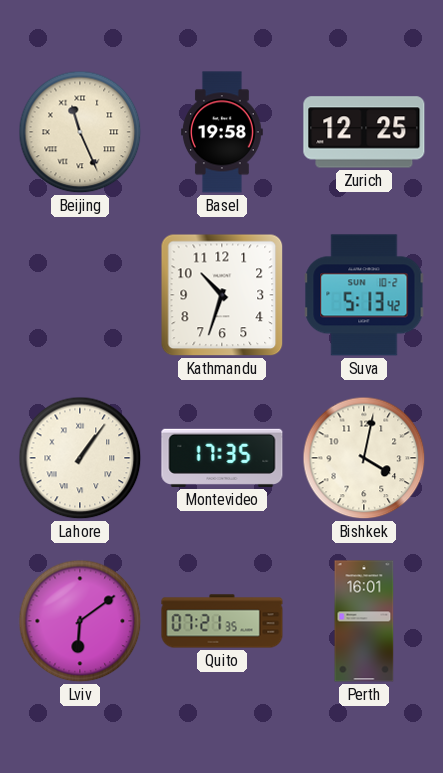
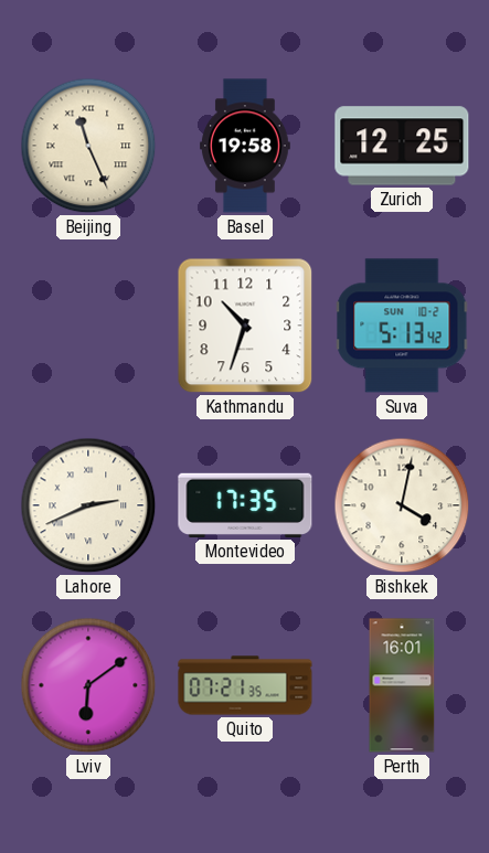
Lahore: 1:06 -> 2:41
